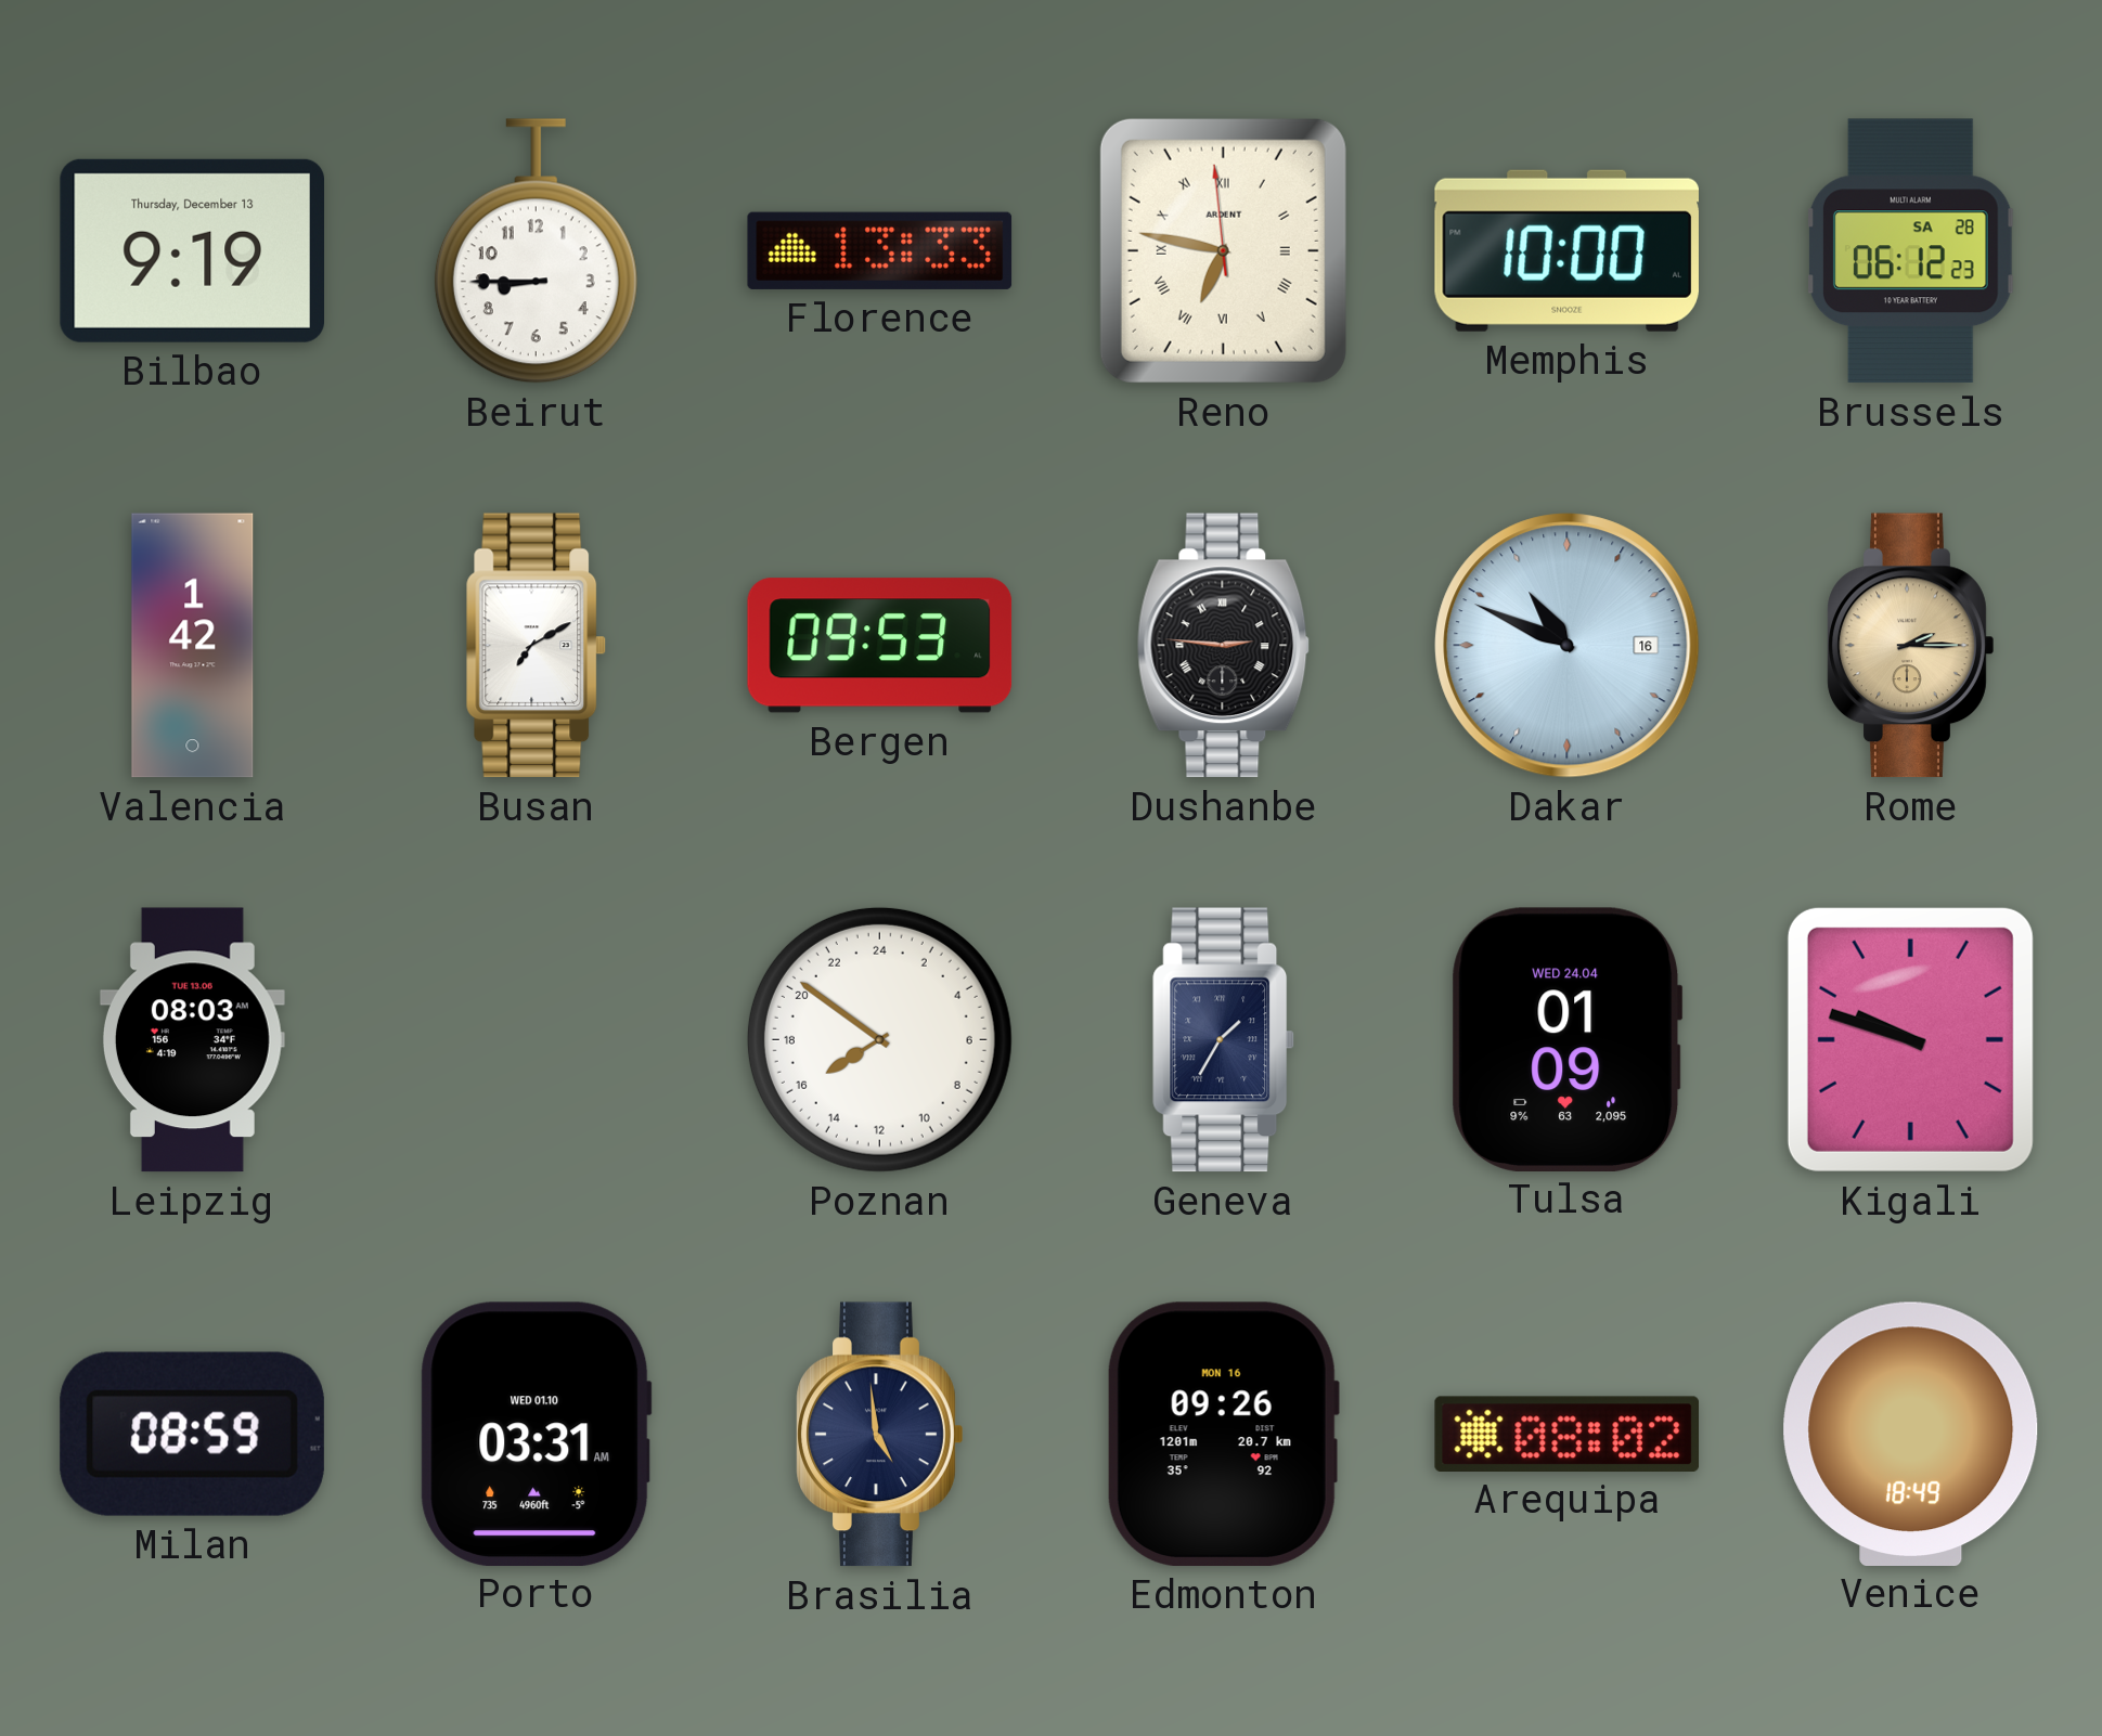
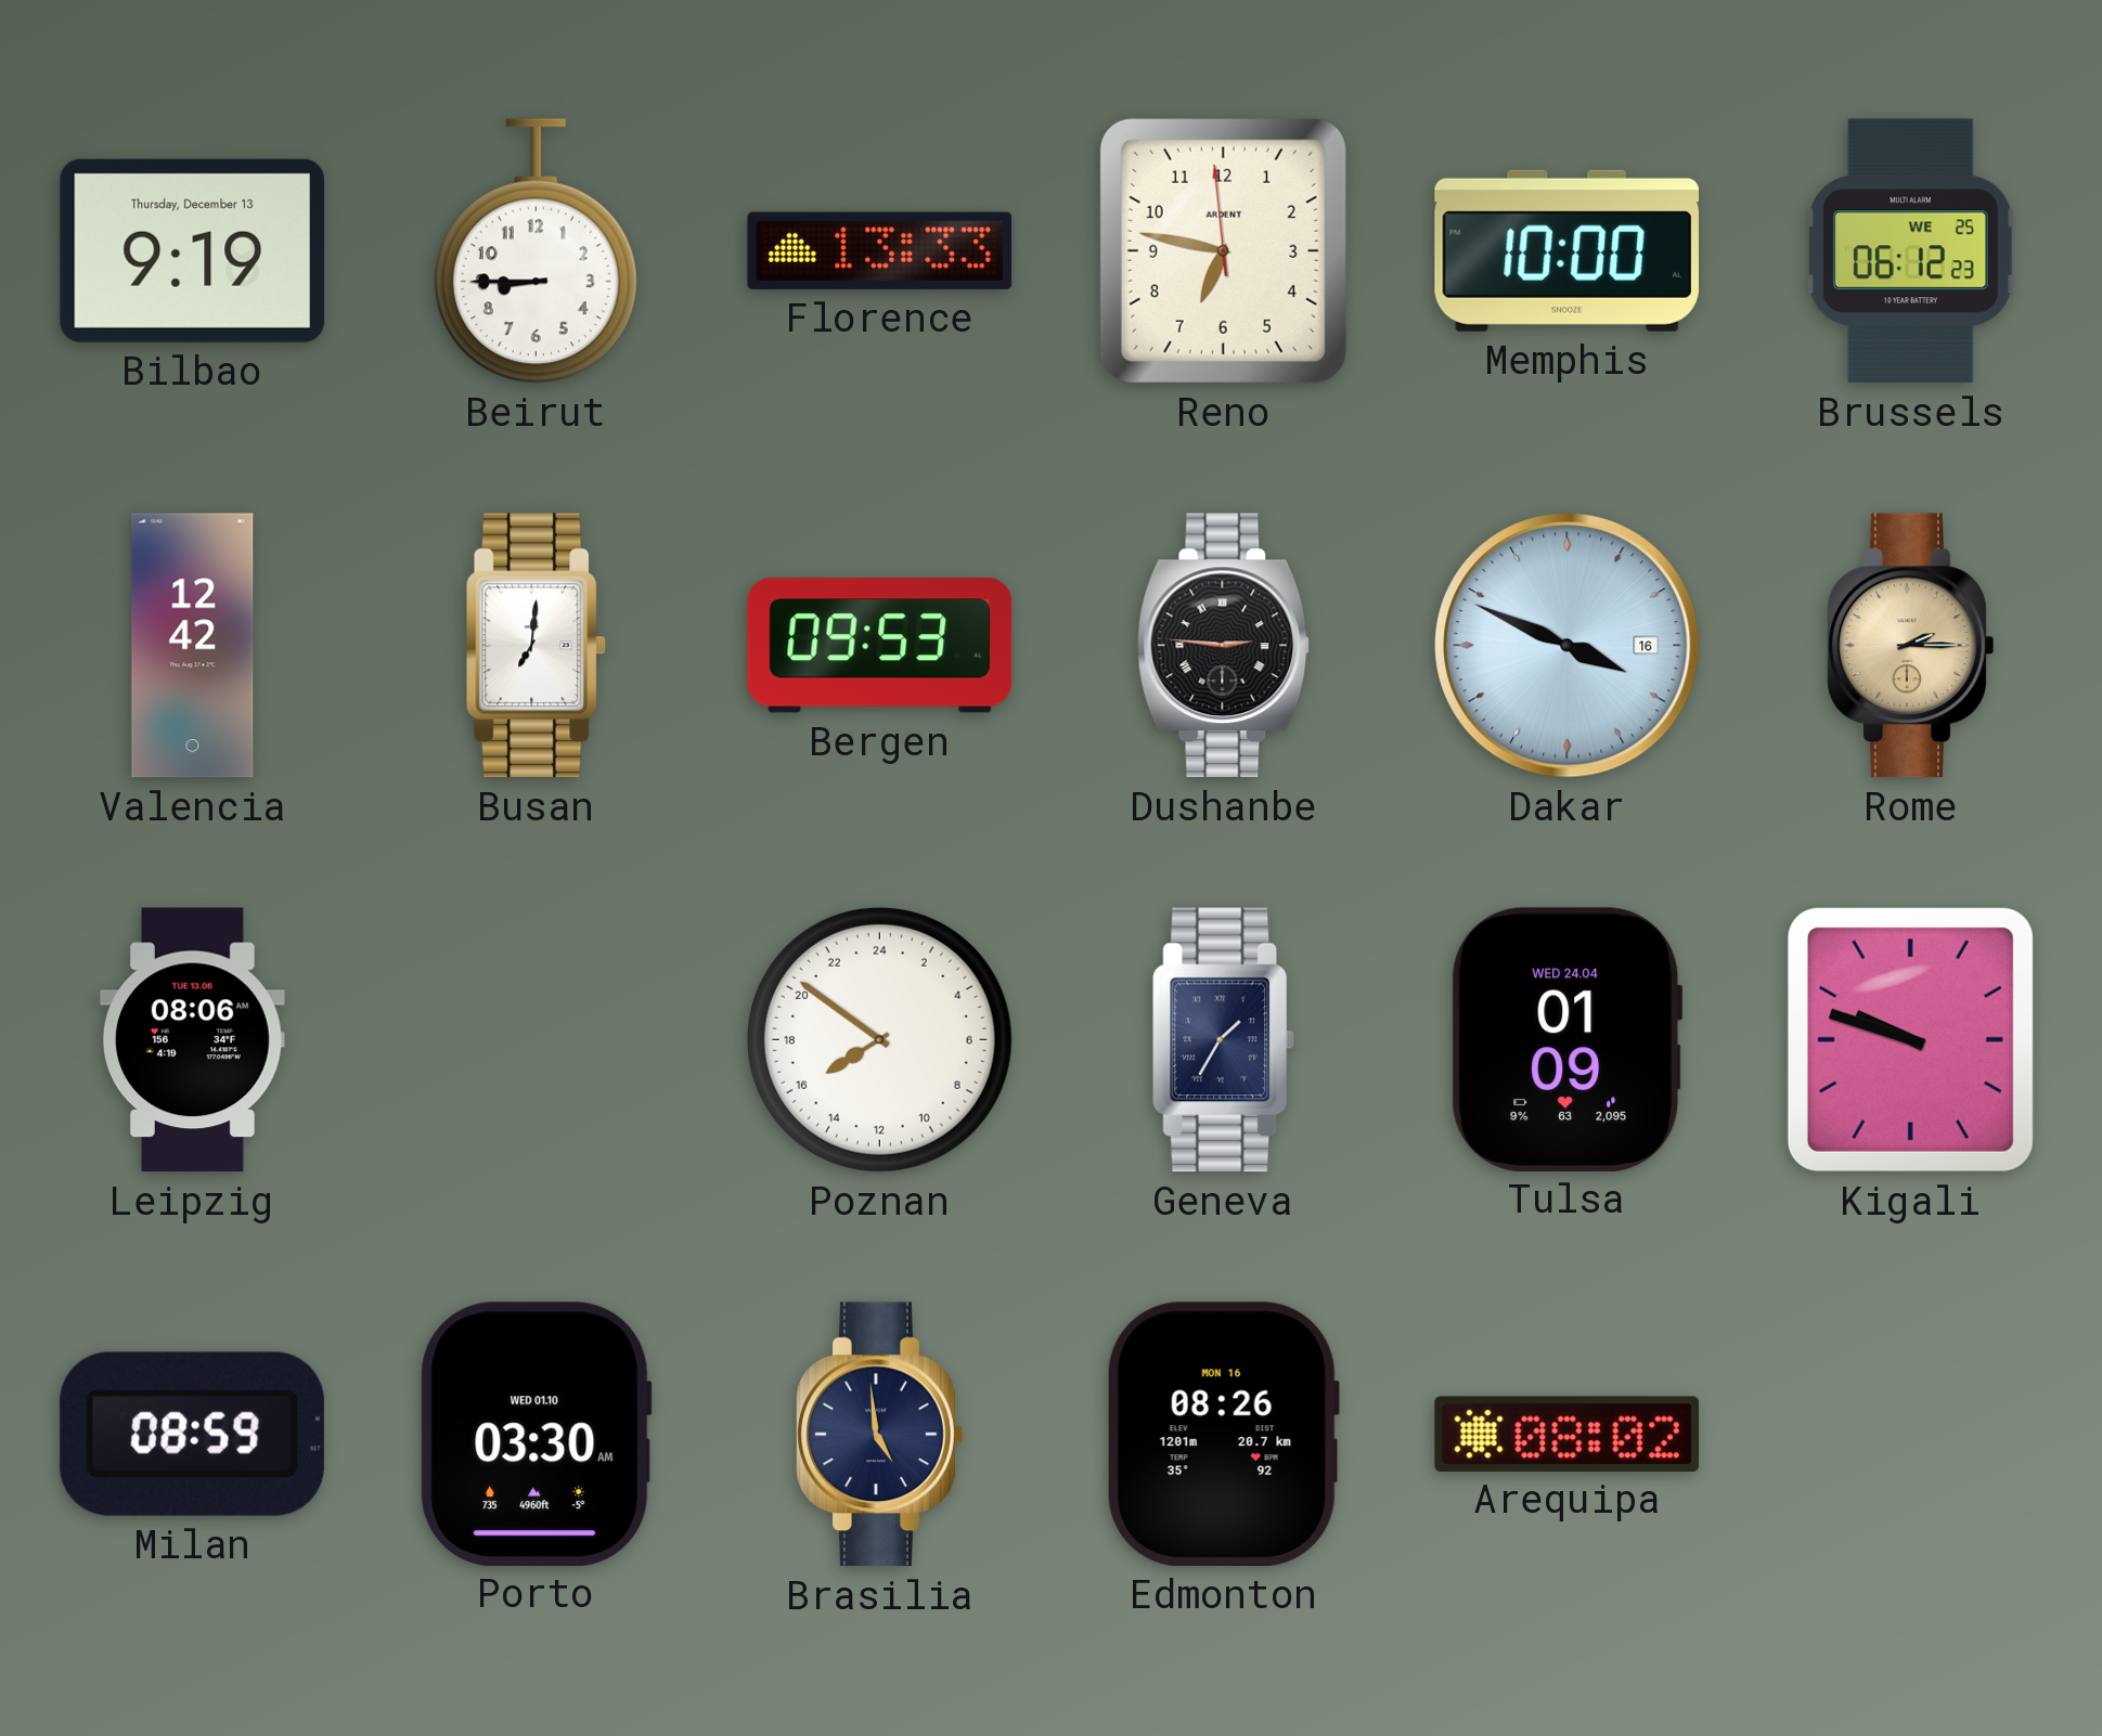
Reno numerals: Roman -> Arabic
Brussels date: SA 28 -> WE 25
Valencia: 1:42 -> 12:42
Busan: 7:10 -> 7:01
Dakar: 10:49 -> 3:49
Leipzig: 08:03 -> 08:06
Porto: 03:31 -> 03:30
Edmonton: 09:26 -> 08:26
Venice: 18:49 -> none
